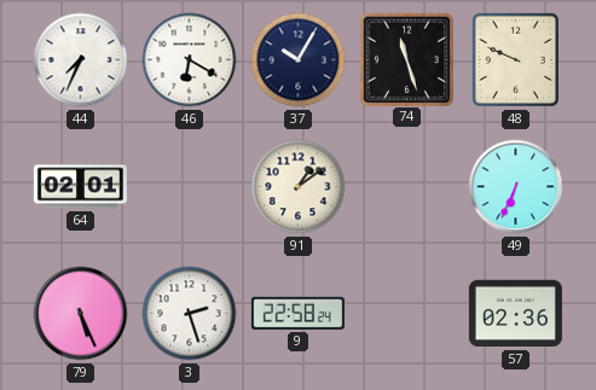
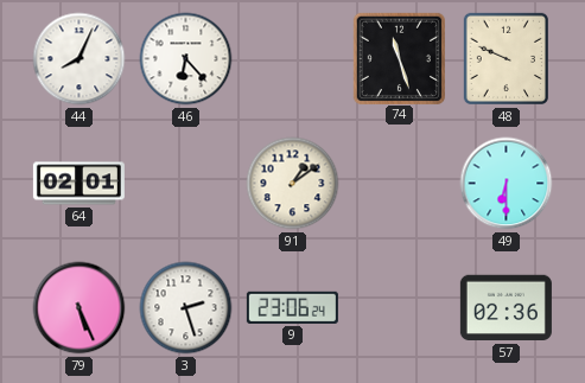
44: 7:34 -> 8:04
46: 6:20 -> 6:23
37: 10:05 -> none
49: 6:34 -> 6:30
9: 22:58 -> 23:06
